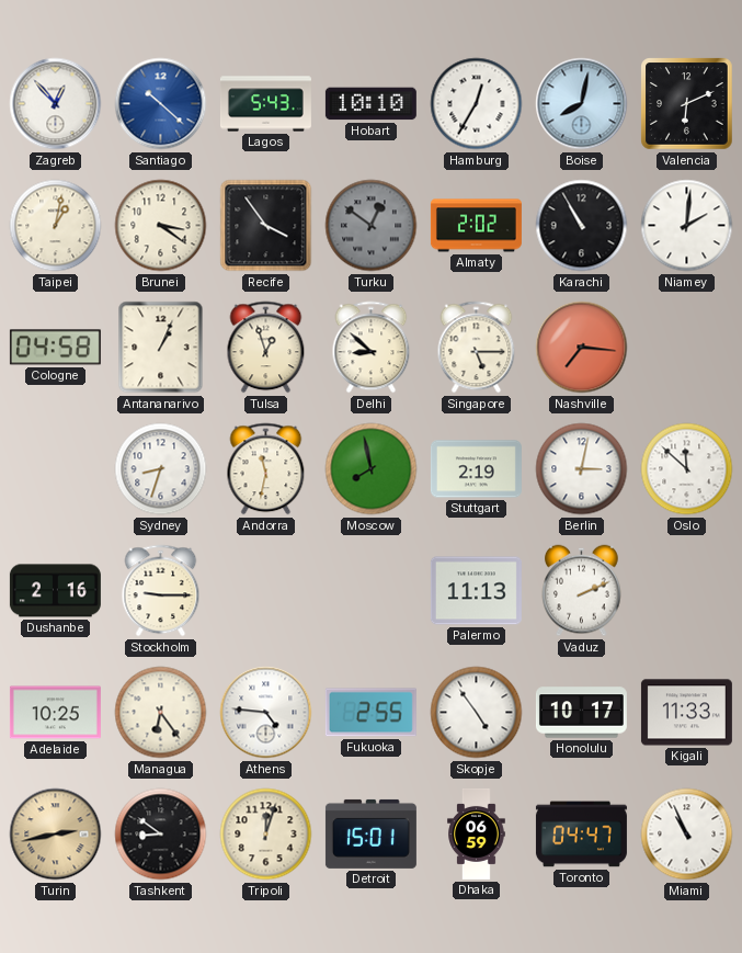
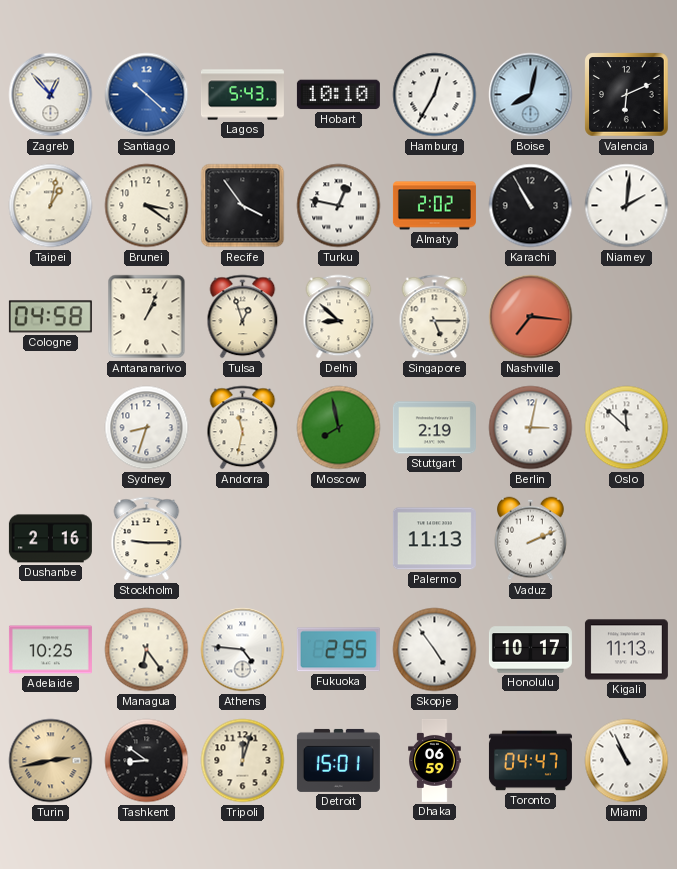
Turku: 12:51 -> 12:47
Turku dial: grey -> white
Kigali: 11:33 -> 11:13
